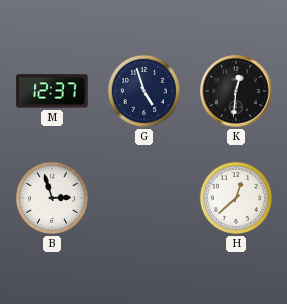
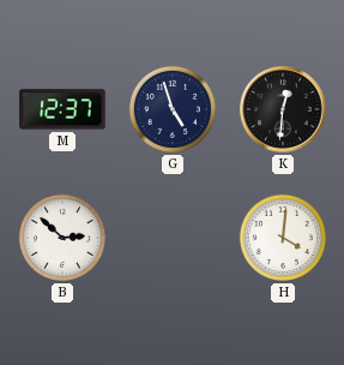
B: 2:57 -> 2:52
H: 12:38 -> 4:01
